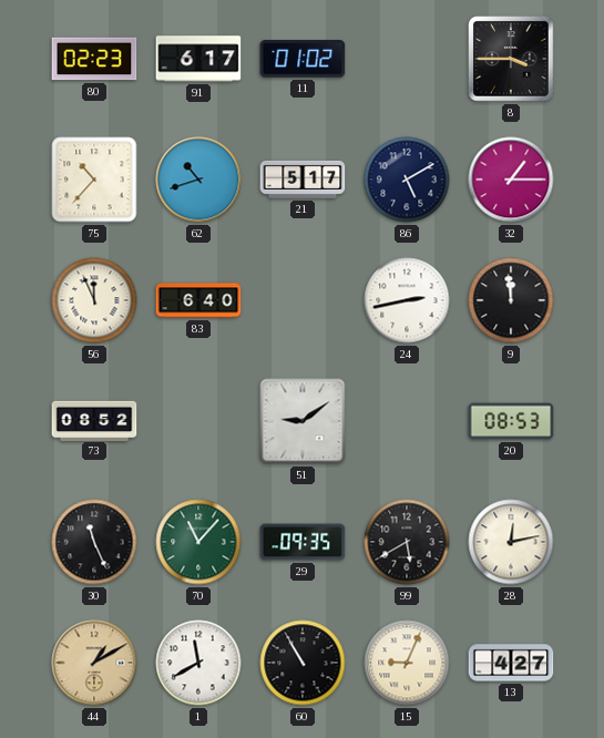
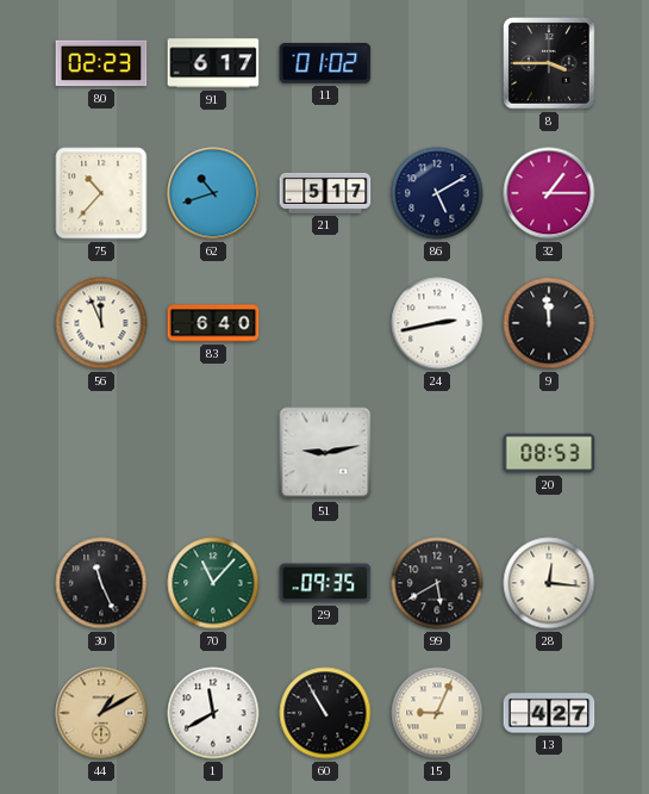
73: 08:52 -> none
51: 9:09 -> 9:13
28: 12:13 -> 12:16
